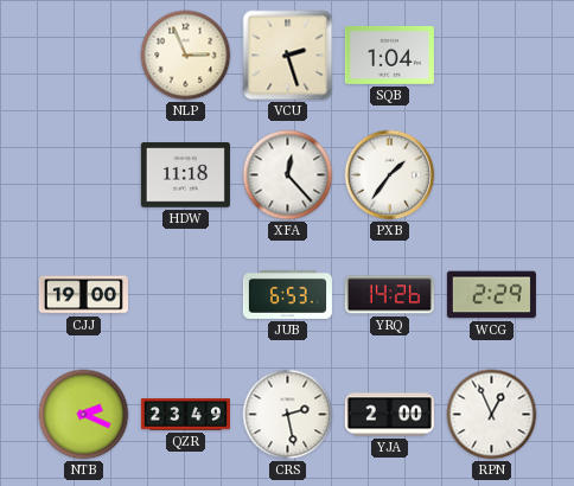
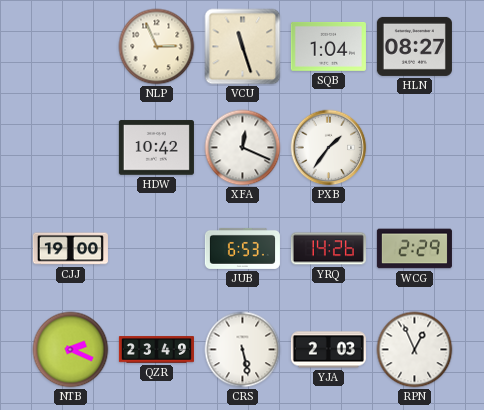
VCU: 2:27 -> 11:27
HLN: none -> 08:27
HDW: 11:18 -> 10:42
XFA: 12:23 -> 12:19
CRS: 2:28 -> 5:28
YJA: 2:00 -> 2:03
